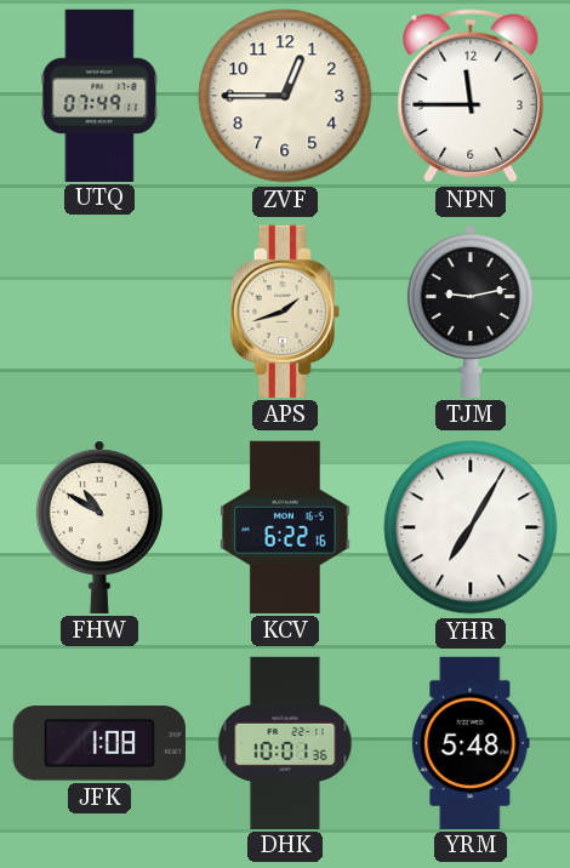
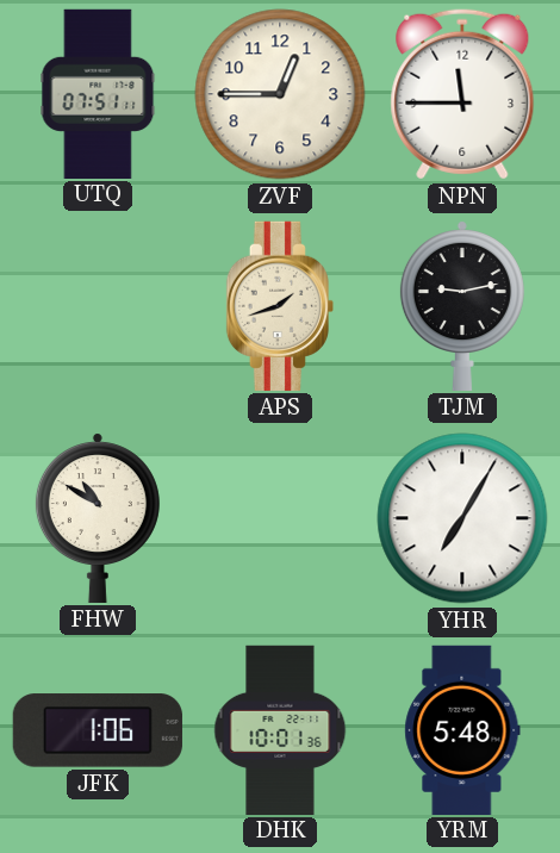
UTQ: 07:49 -> 07:51
KCV: 6:22 -> none
JFK: 1:08 -> 1:06
